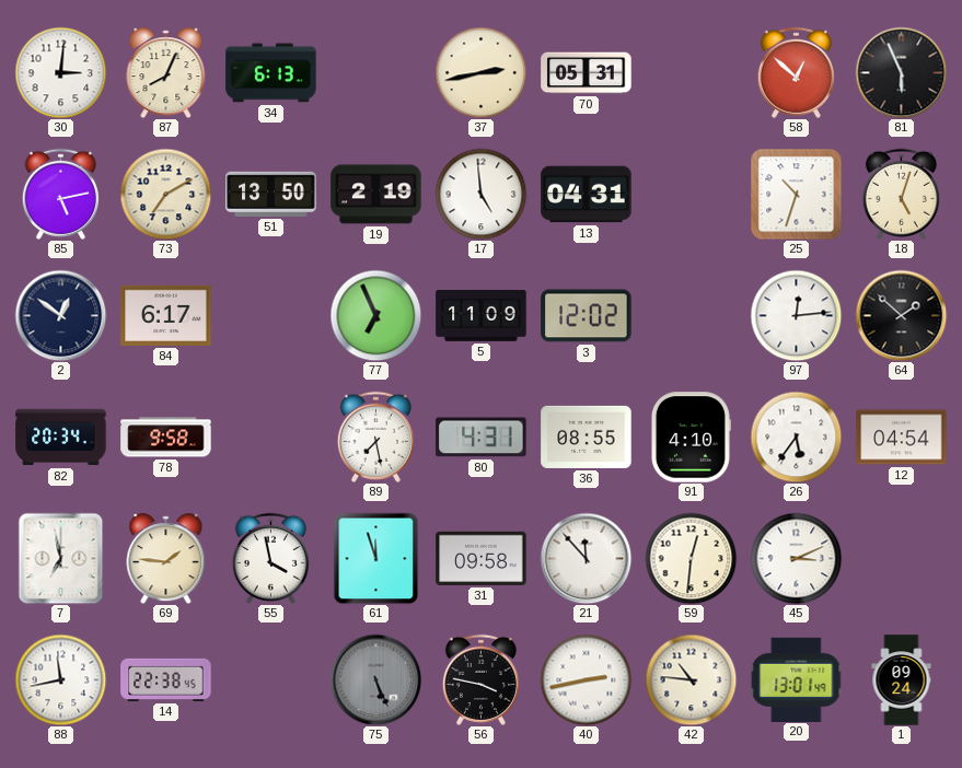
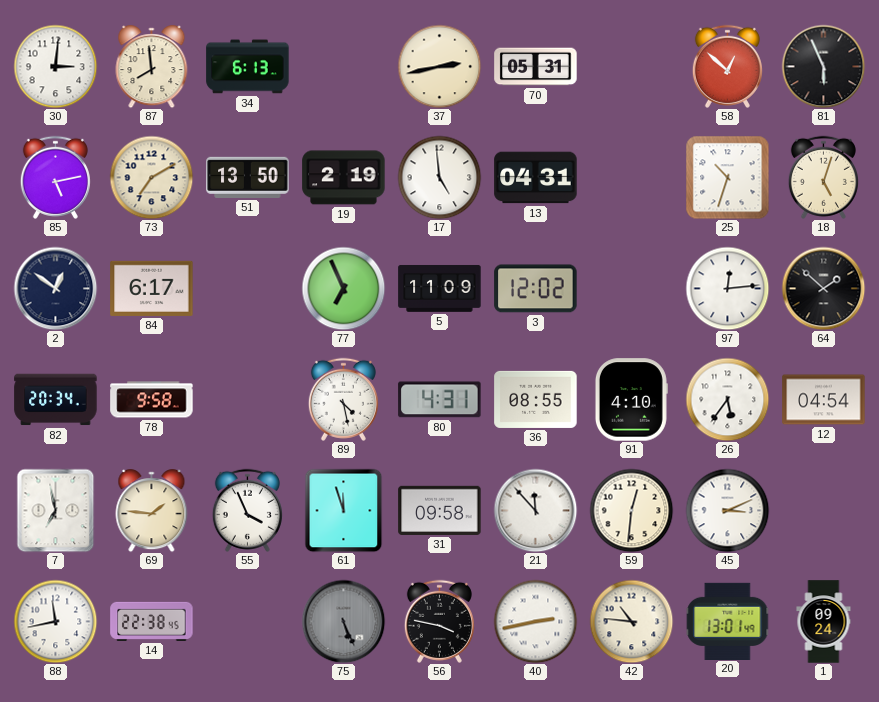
87: 8:04 -> 7:59
89: 7:28 -> 4:28
55: 3:58 -> 3:56
